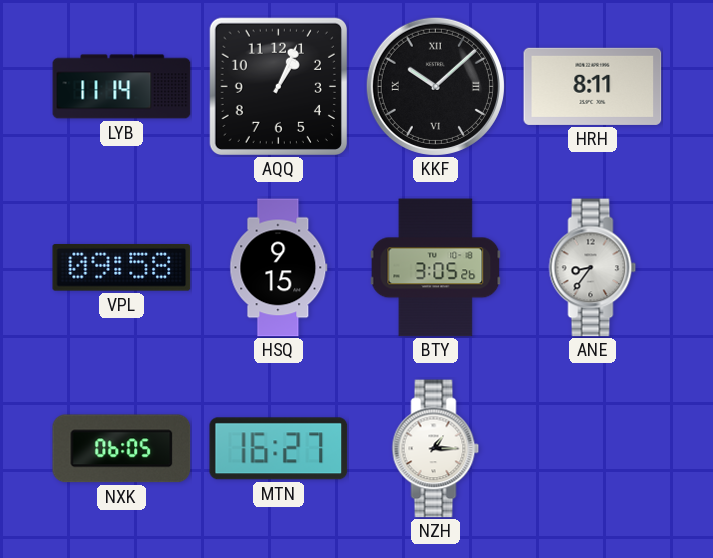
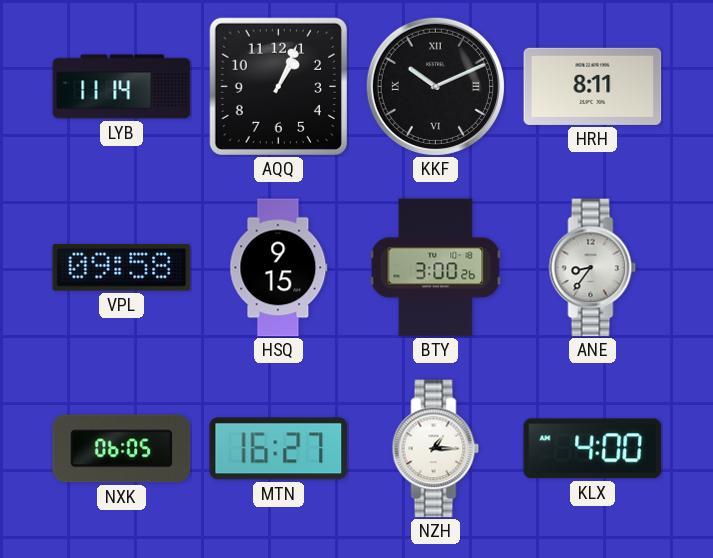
KKF: 10:08 -> 10:11
BTY: 3:05 -> 3:00
KLX: none -> 4:00
